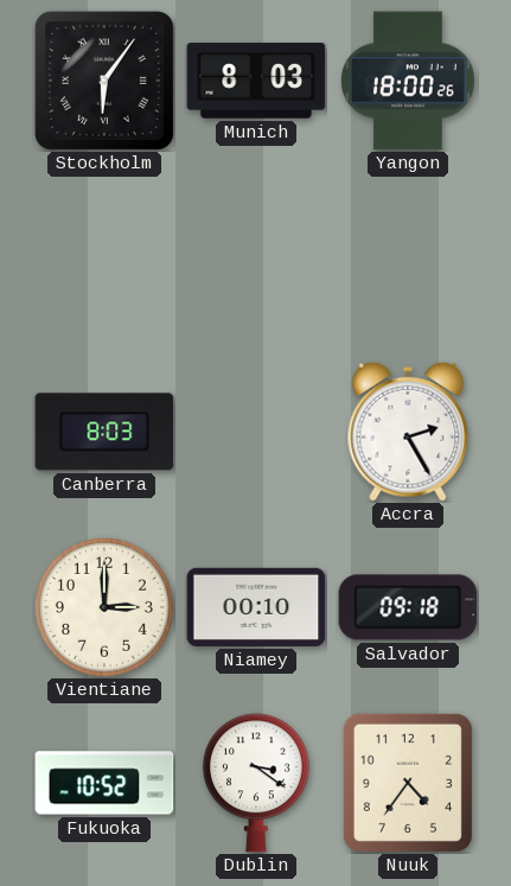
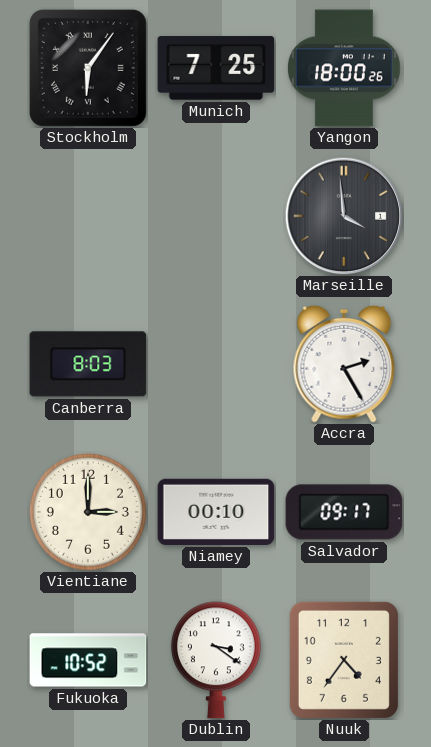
Munich: 8:03 -> 7:25
Marseille: none -> 3:59
Salvador: 09:18 -> 09:17
